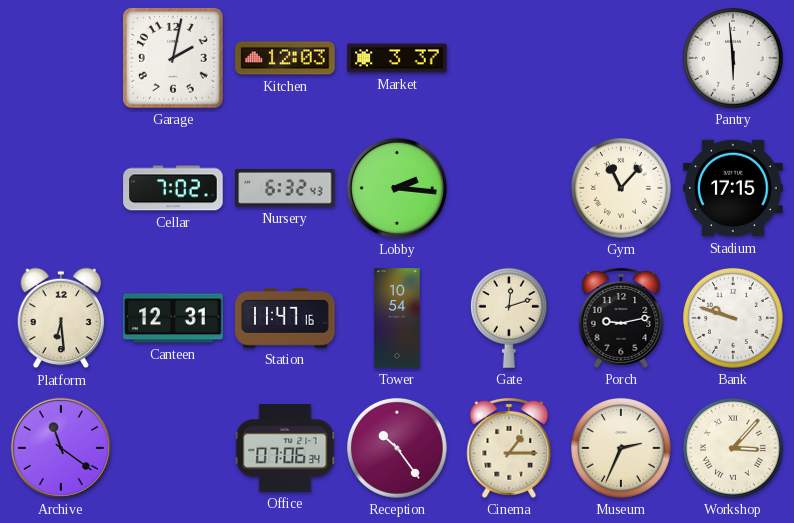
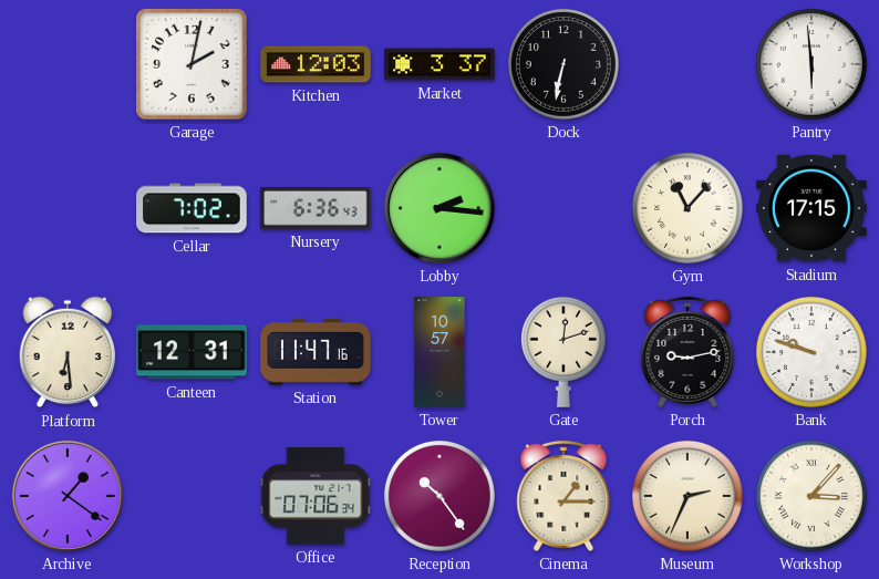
Dock: none -> 6:32
Nursery: 6:32 -> 6:36
Tower: 10:54 -> 10:57
Archive: 11:21 -> 1:21
